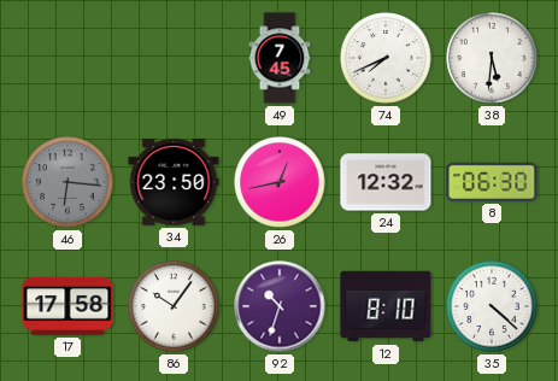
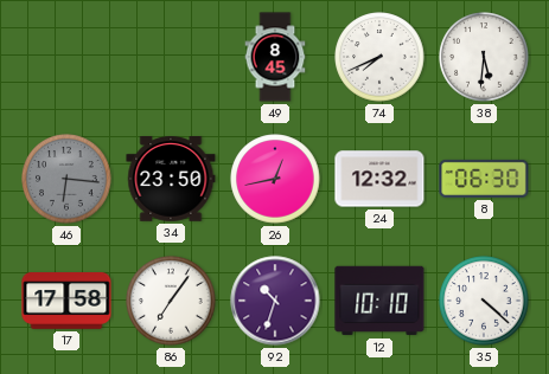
49: 7:45 -> 8:45
86: 10:06 -> 7:06
12: 8:10 -> 10:10
